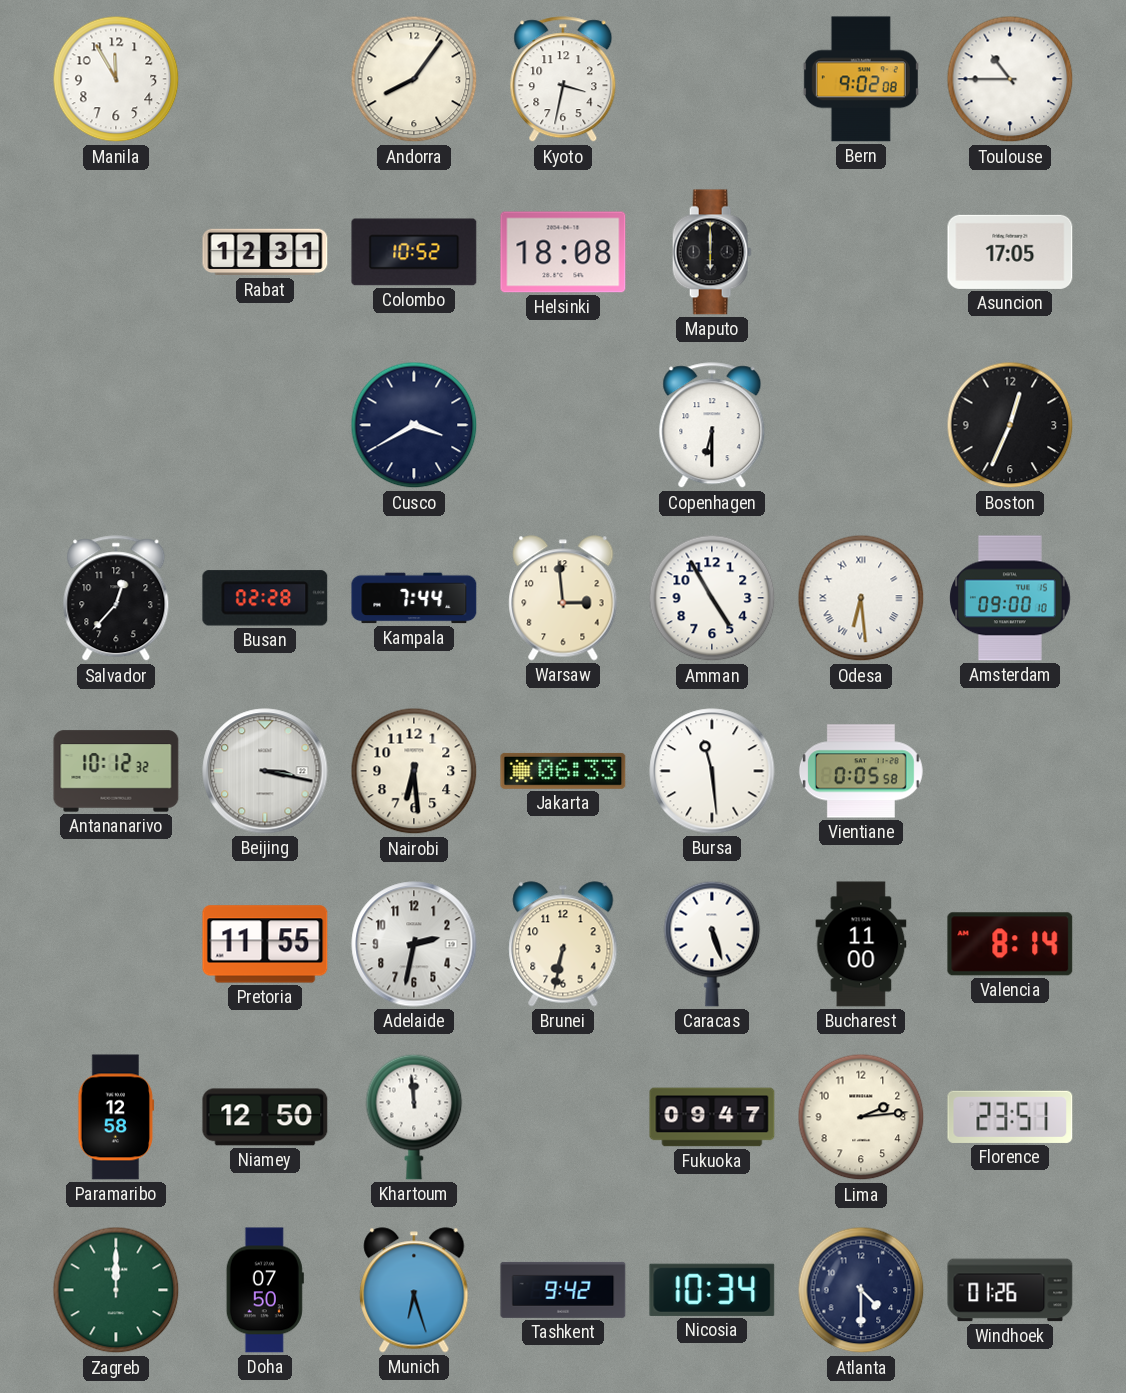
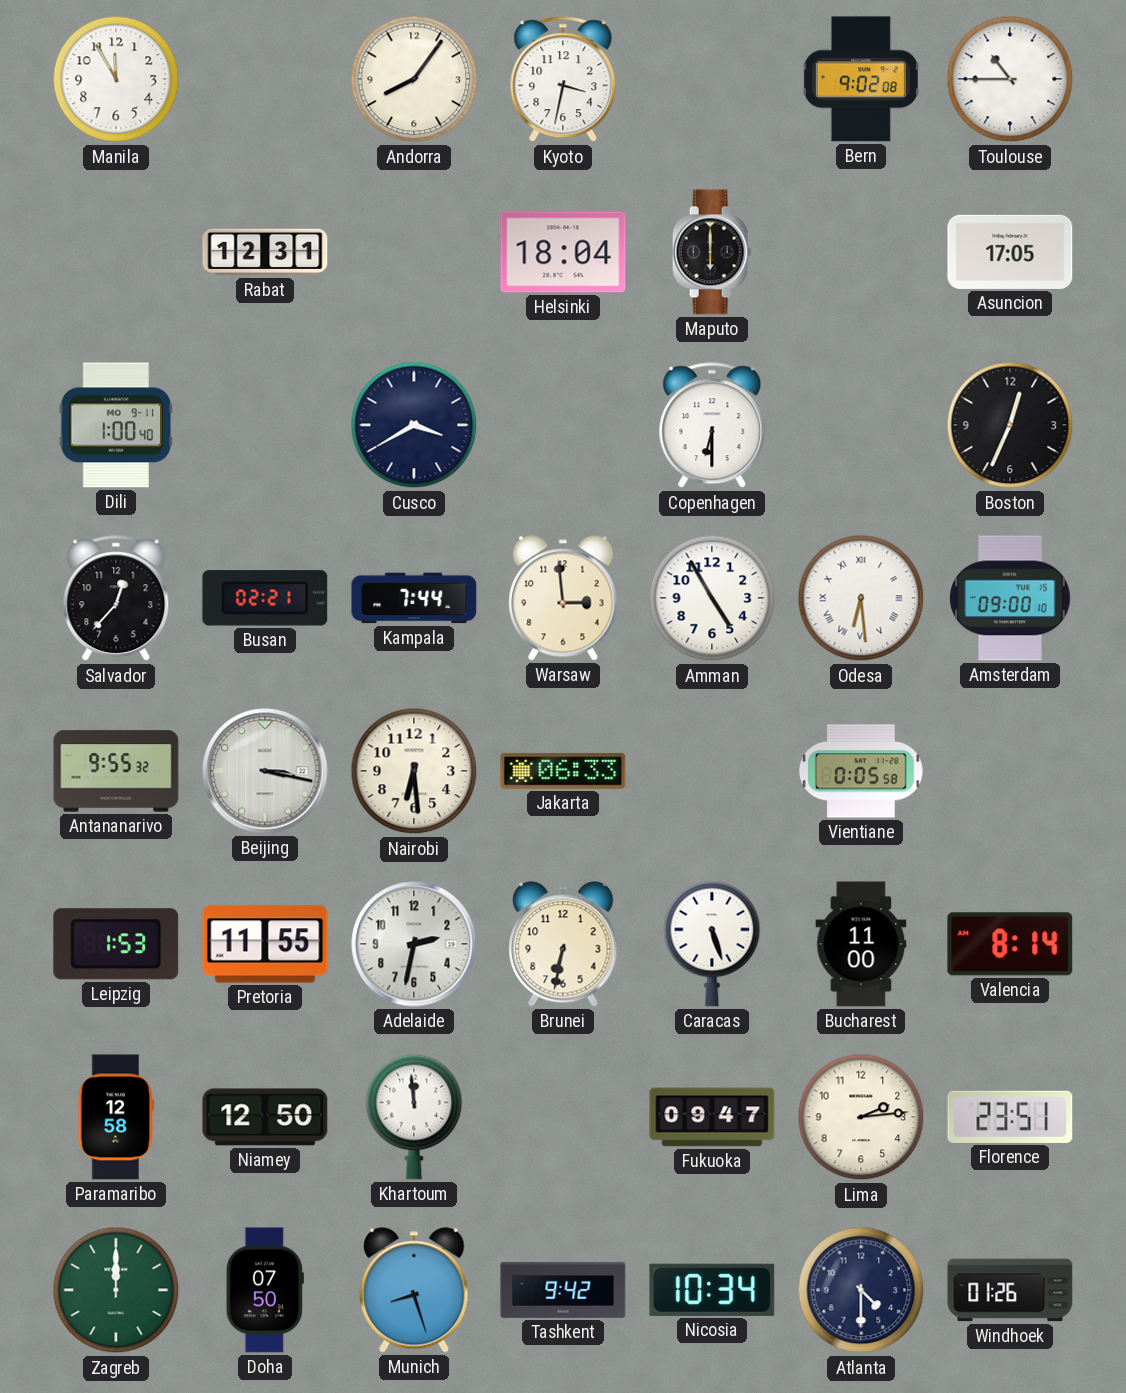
Colombo: 10:52 -> none
Helsinki: 18:08 -> 18:04
Dili: none -> 1:00
Busan: 02:28 -> 02:21
Antananarivo: 10:12 -> 9:55
Bursa: 11:29 -> none
Leipzig: none -> 1:53
Munich: 6:27 -> 8:27
